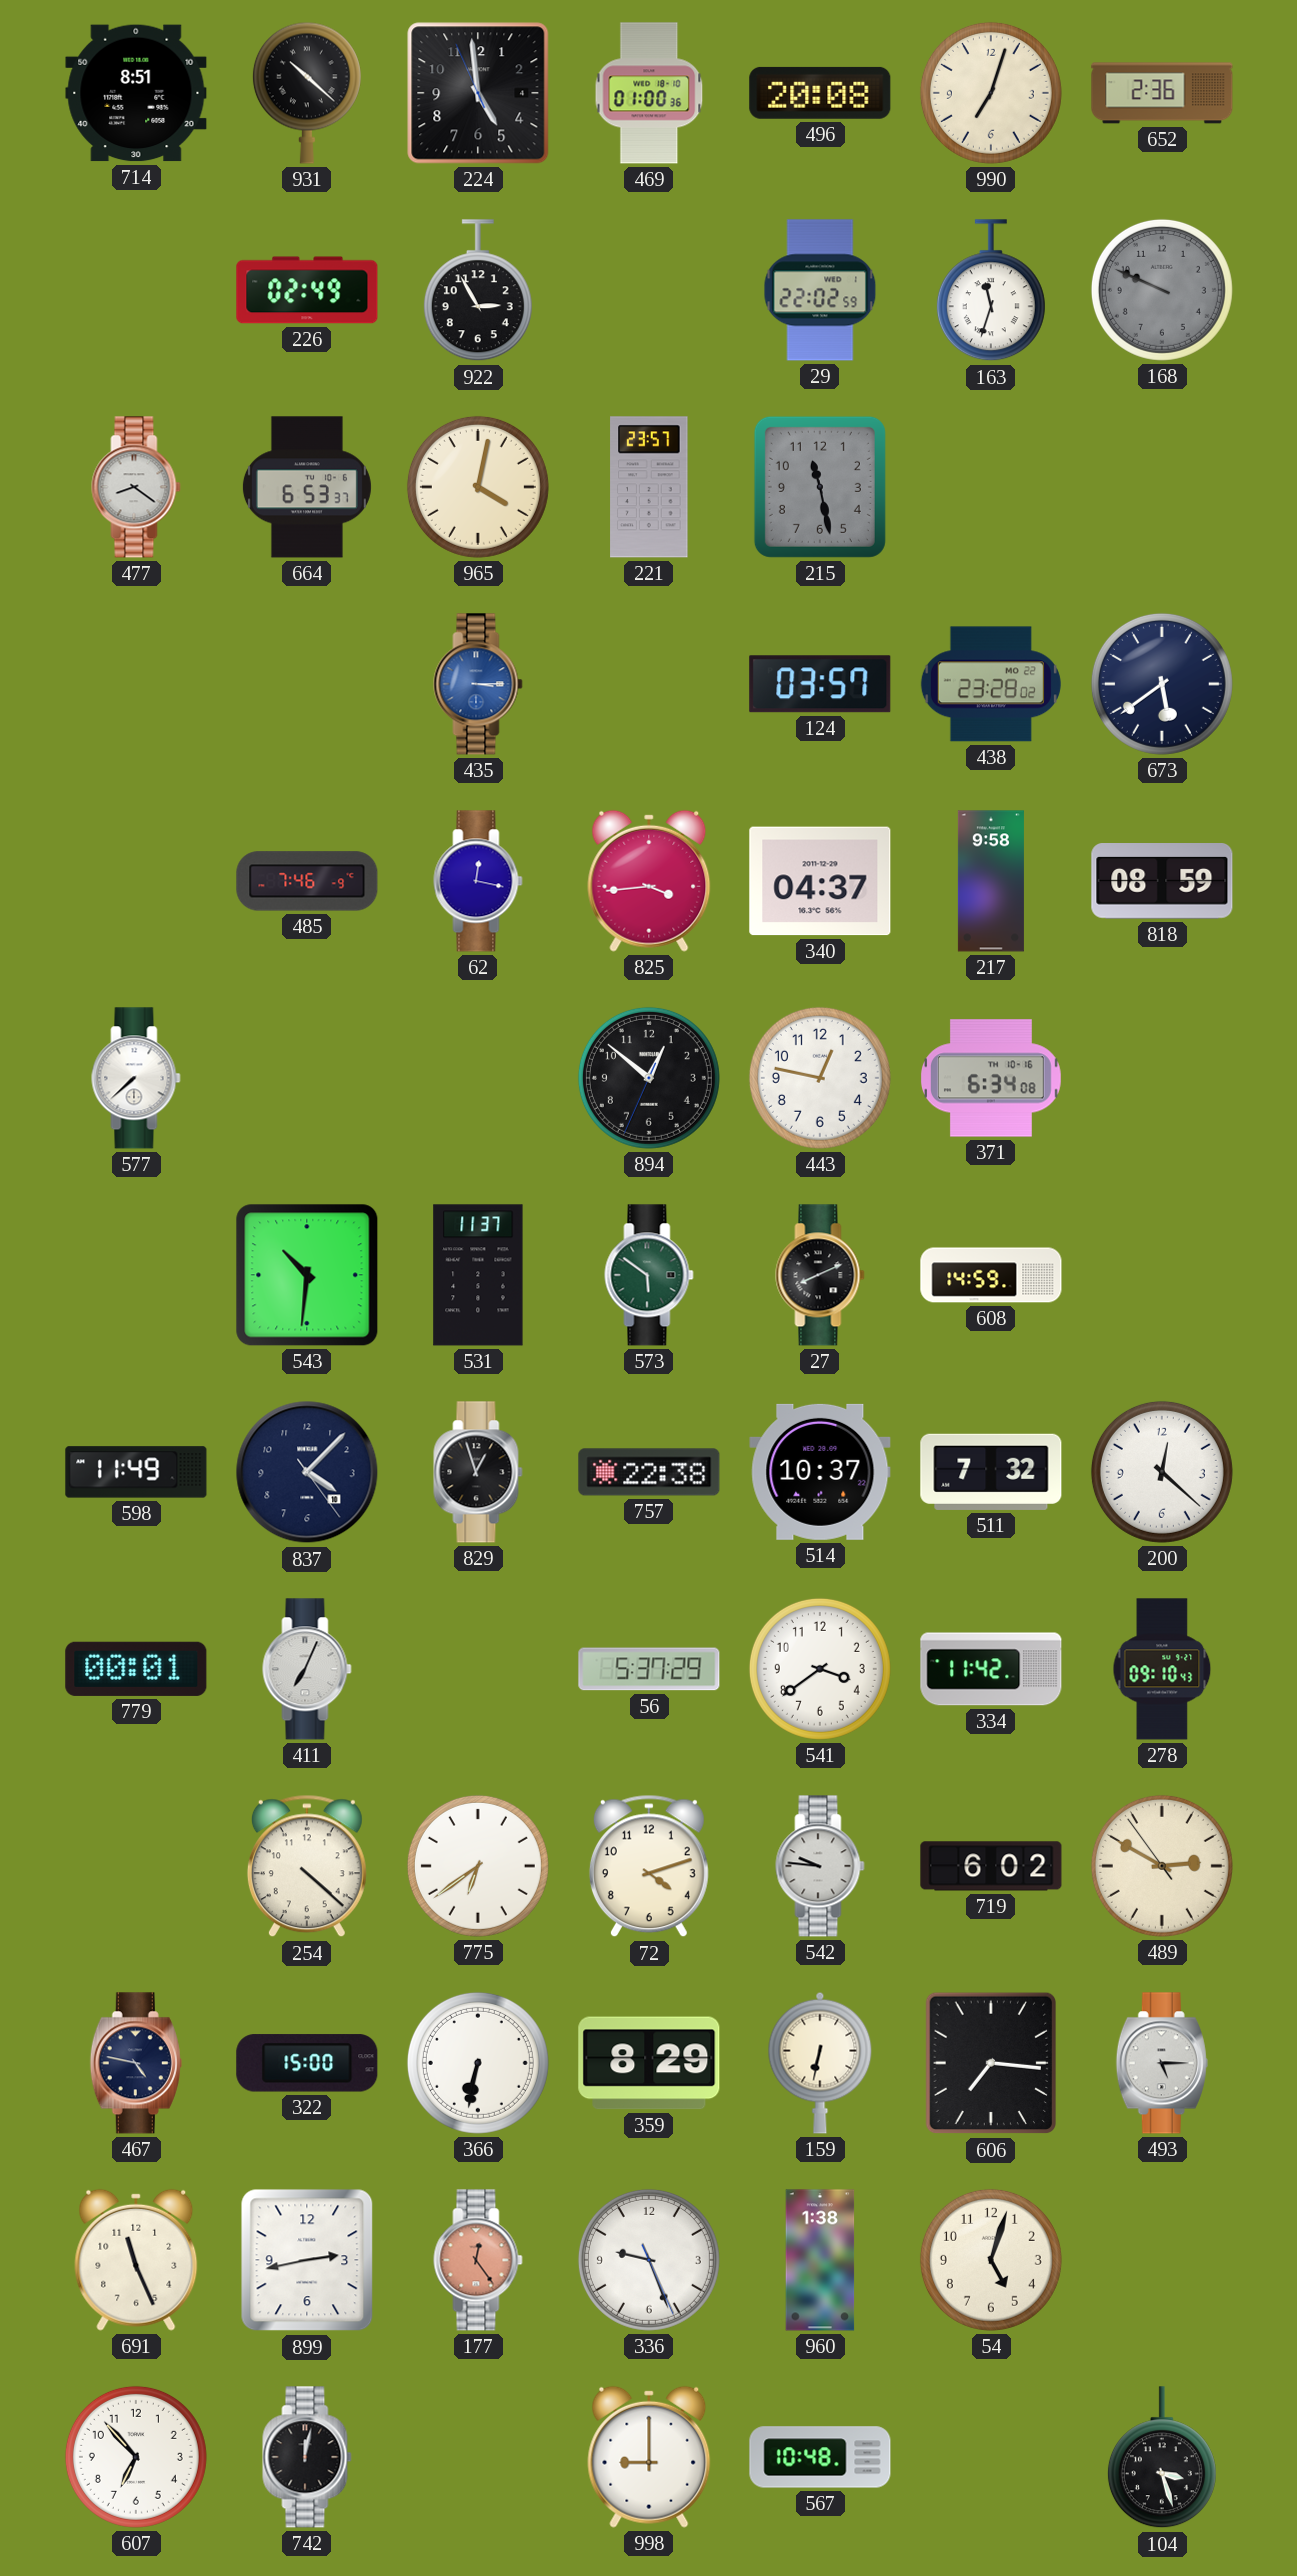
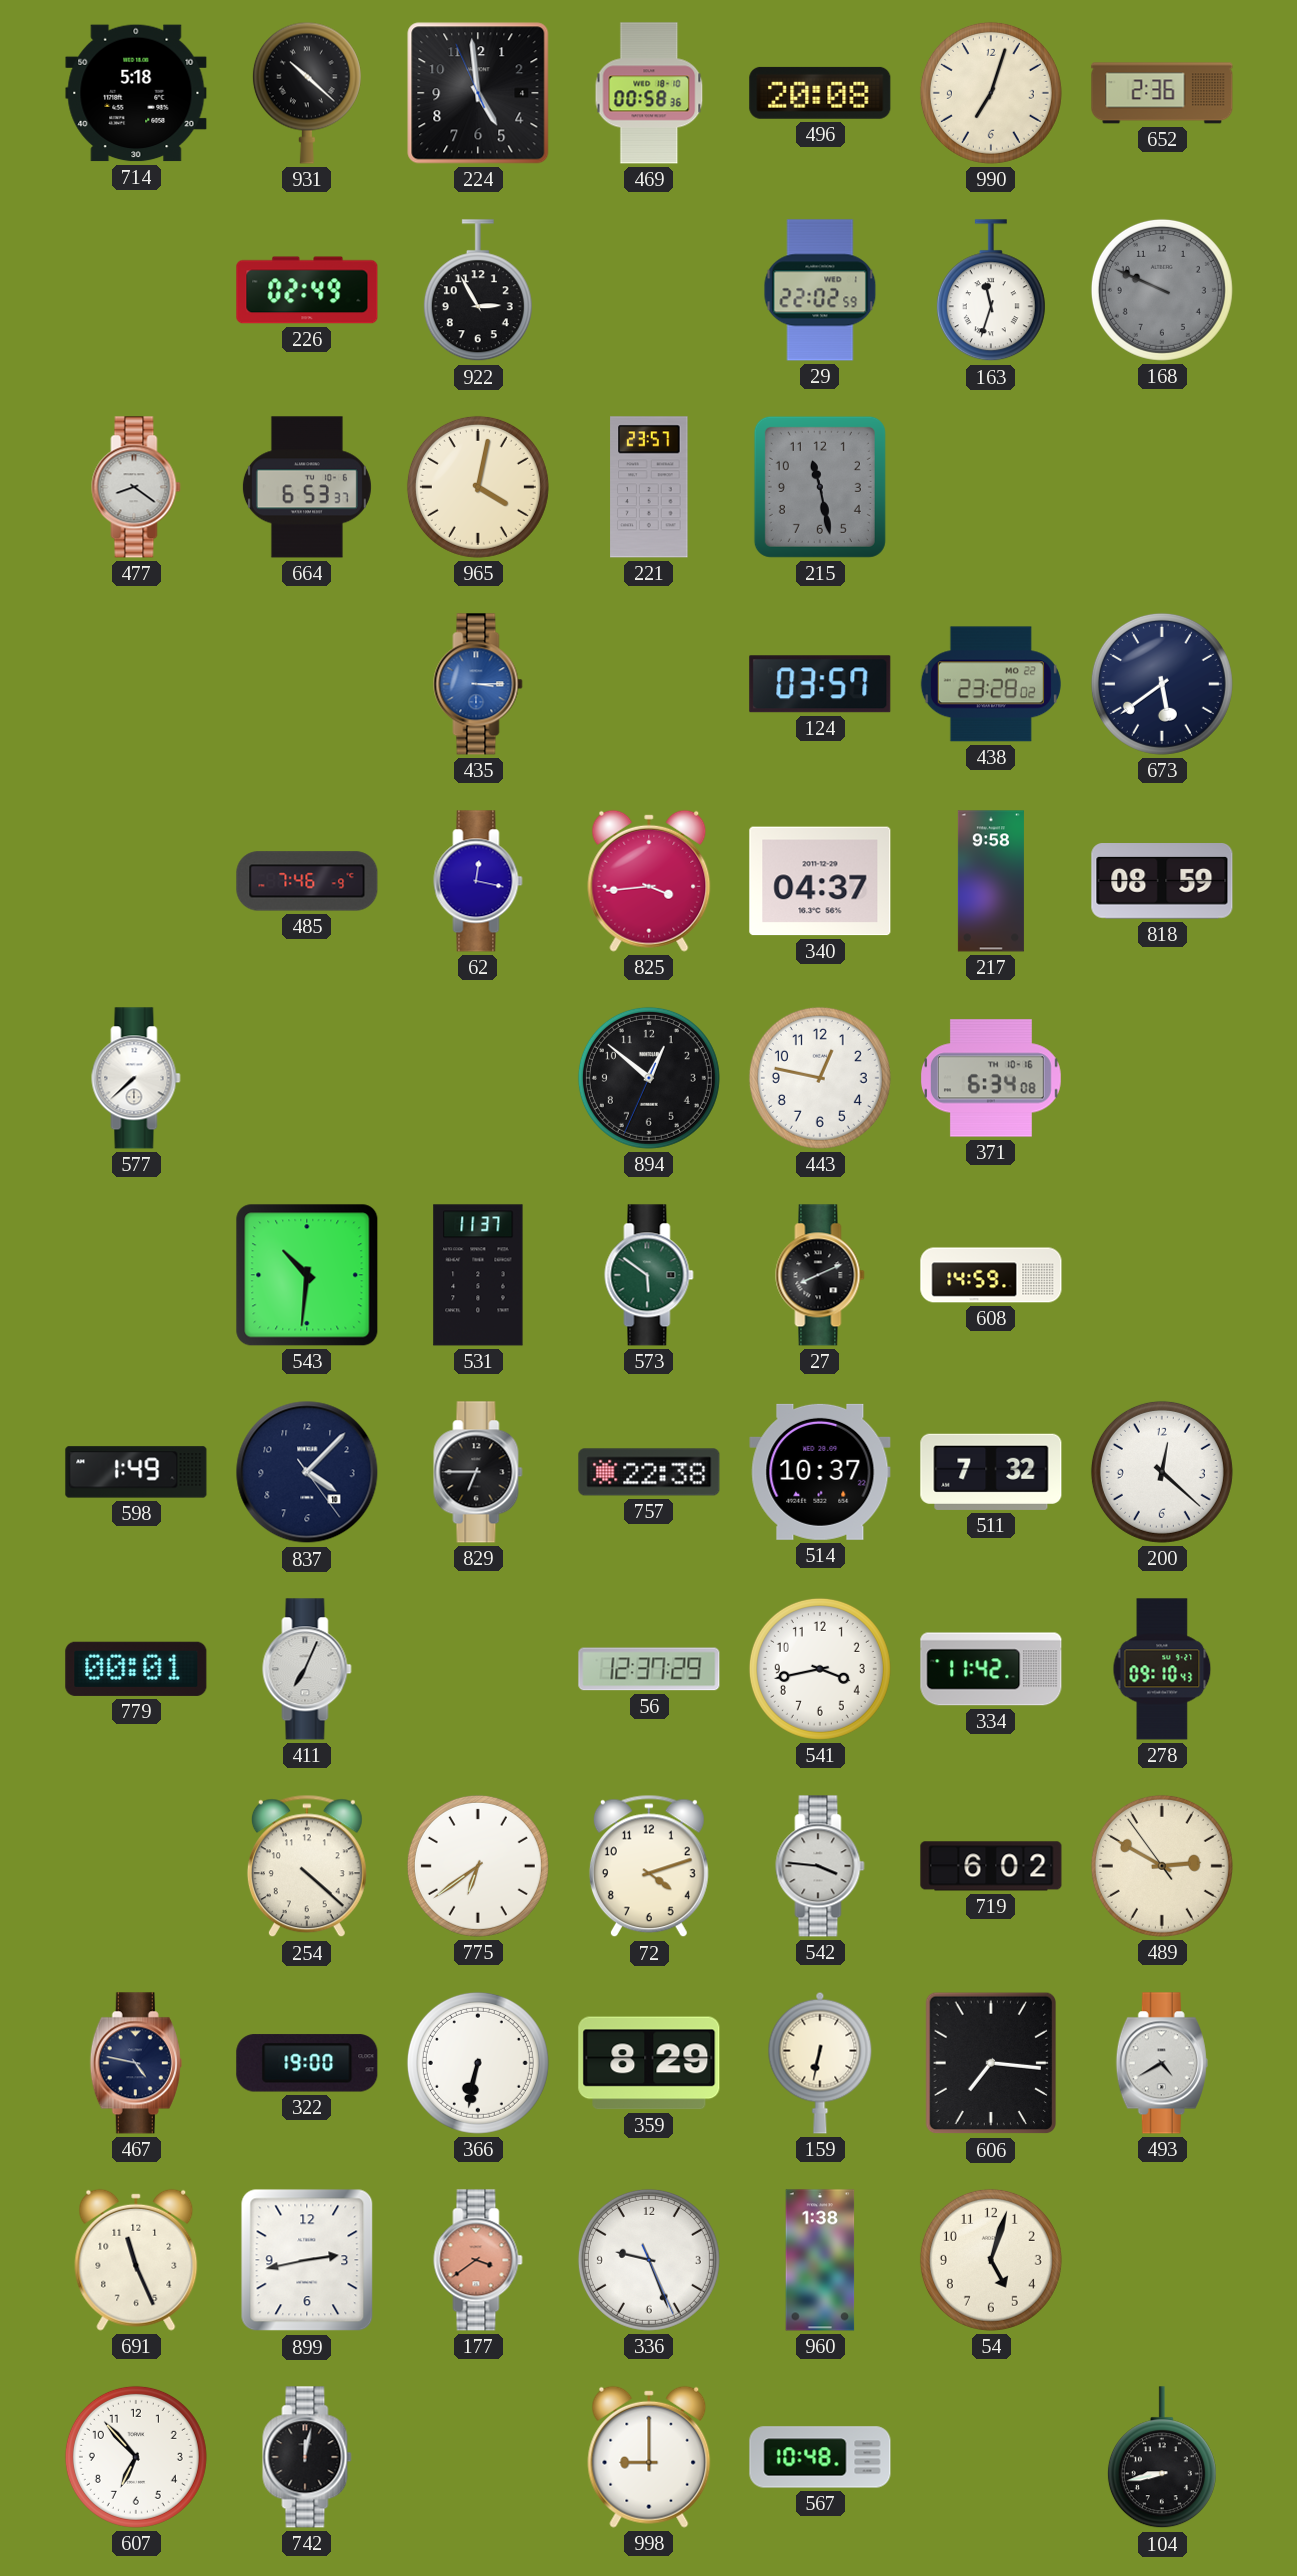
714: 8:51 -> 5:18
469: 01:00 -> 00:58
598: 11:49 -> 1:49
829: 12:57 -> 6:45
56: 5:37 -> 12:37
541: 3:39 -> 3:43
542: 9:46 -> 3:46
322: 15:00 -> 19:00
493: 5:15 -> 4:40
177: 12:24 -> 3:39
104: 3:27 -> 8:43
